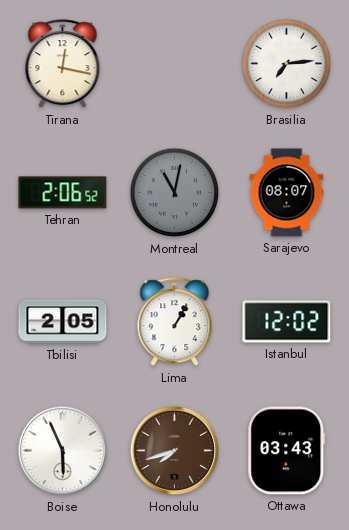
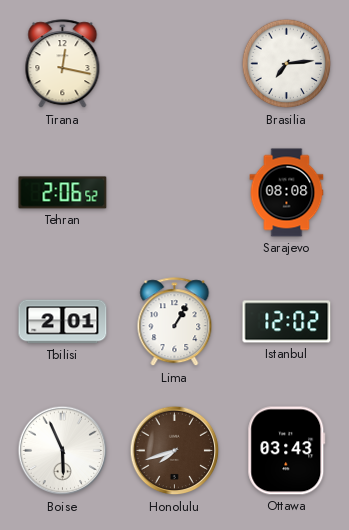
Montreal: 11:02 -> none
Sarajevo: 08:07 -> 08:08
Tbilisi: 2:05 -> 2:01
